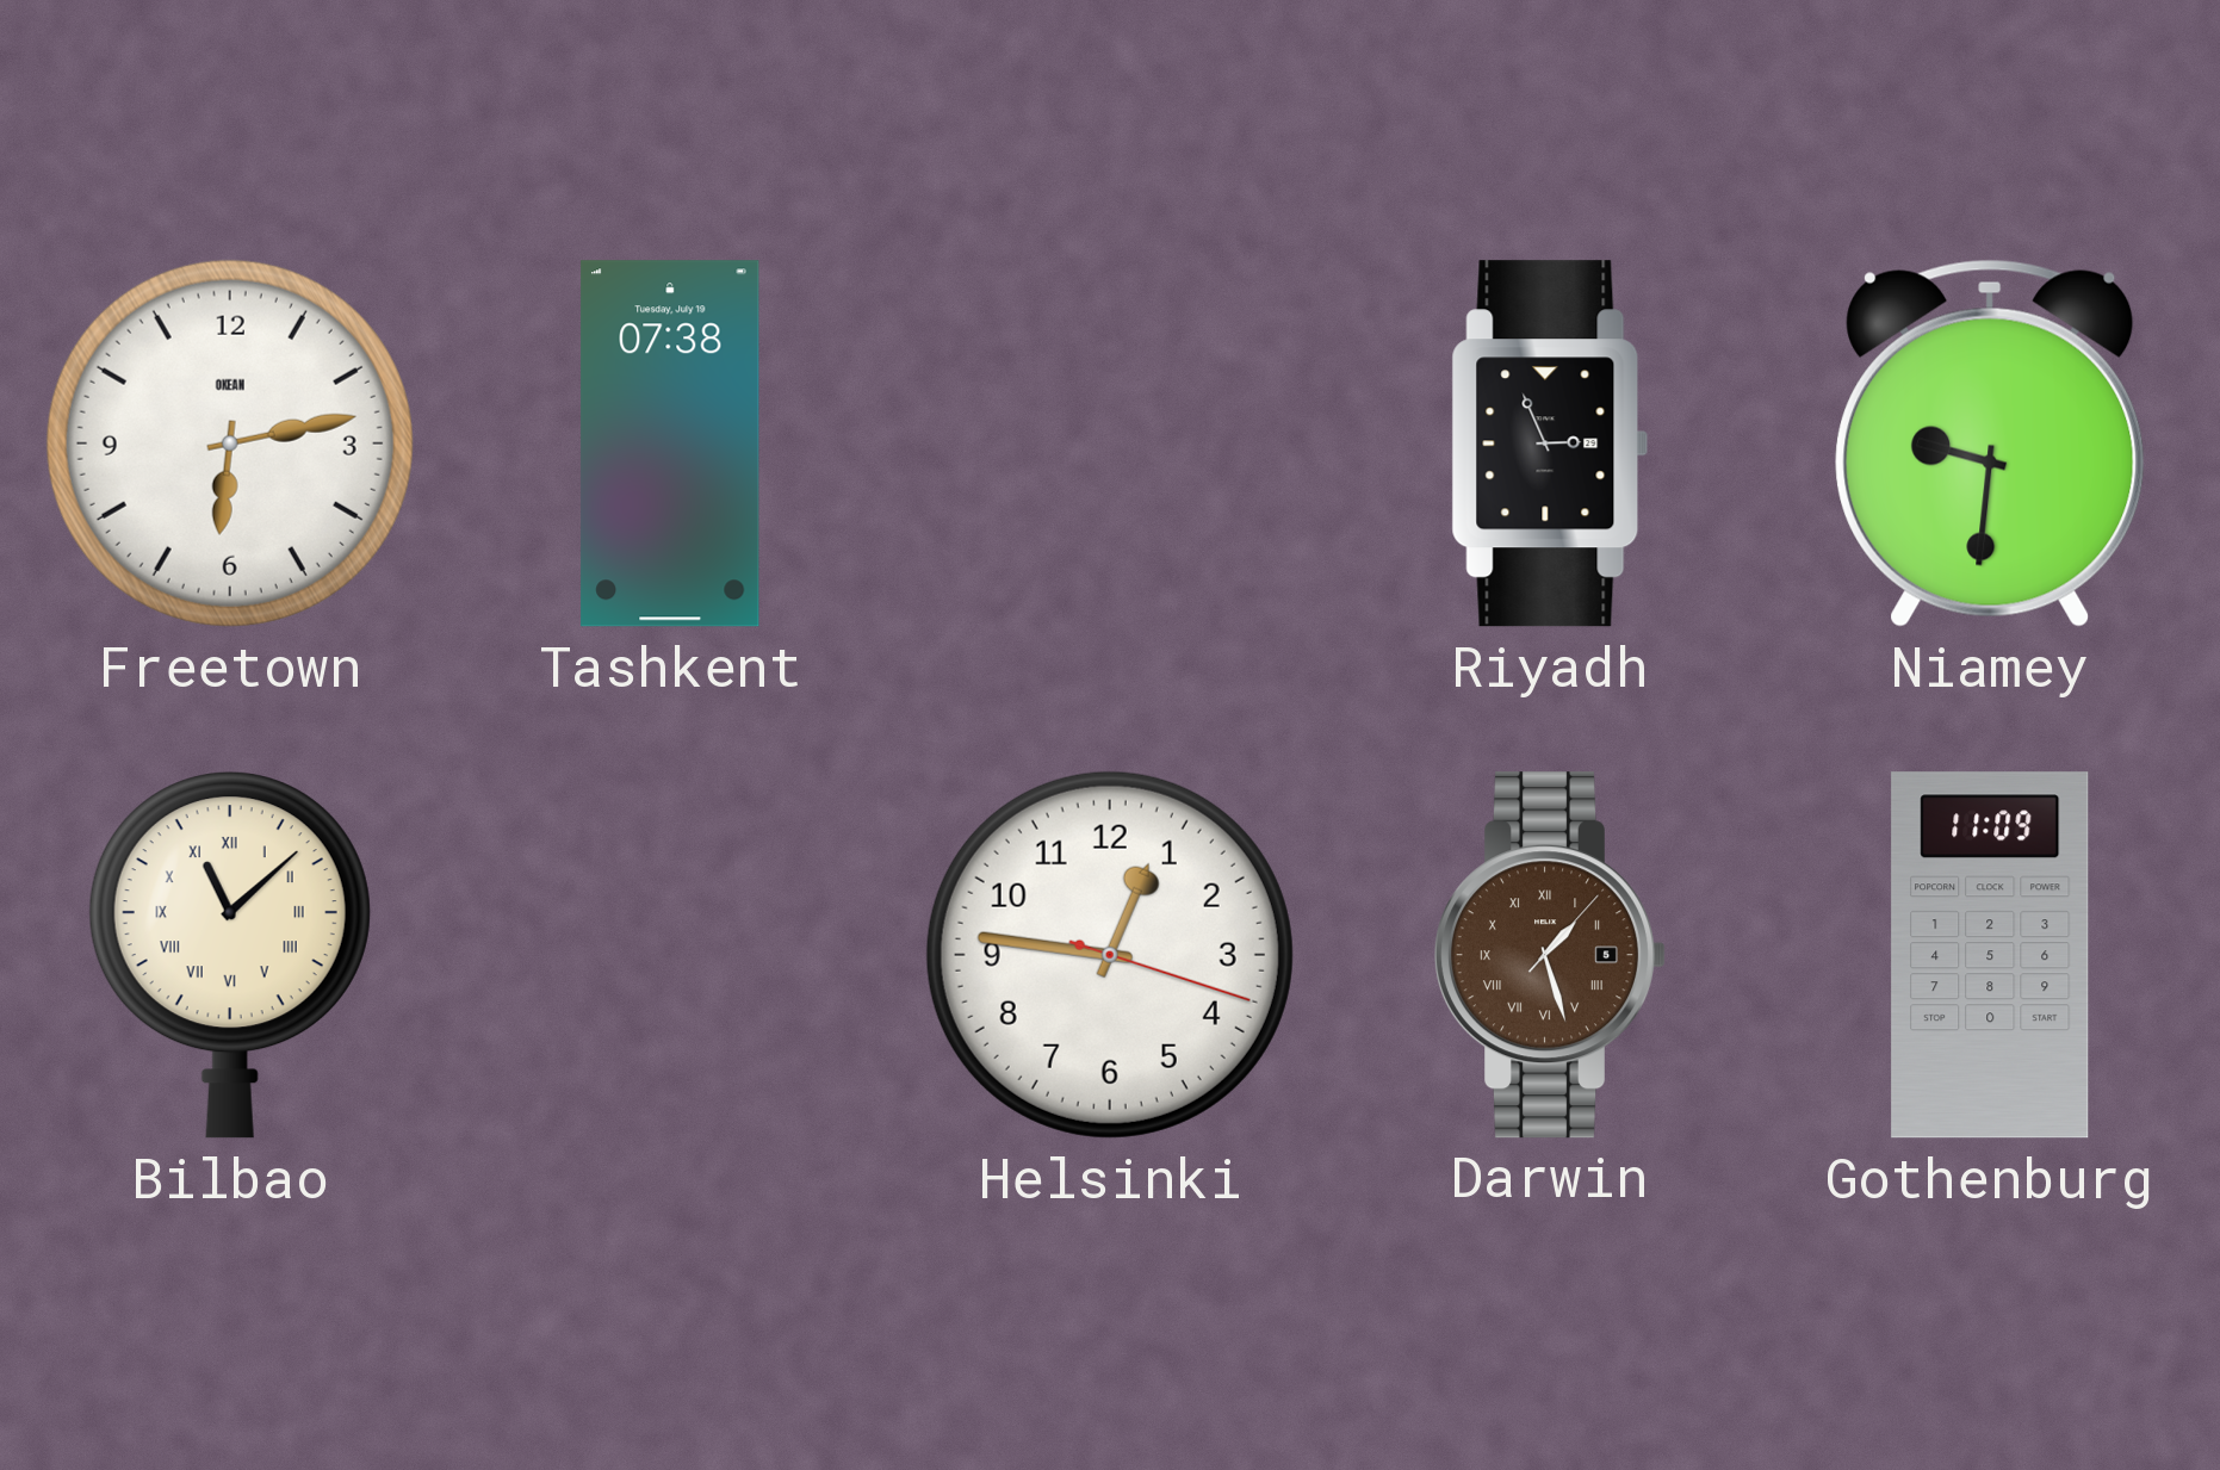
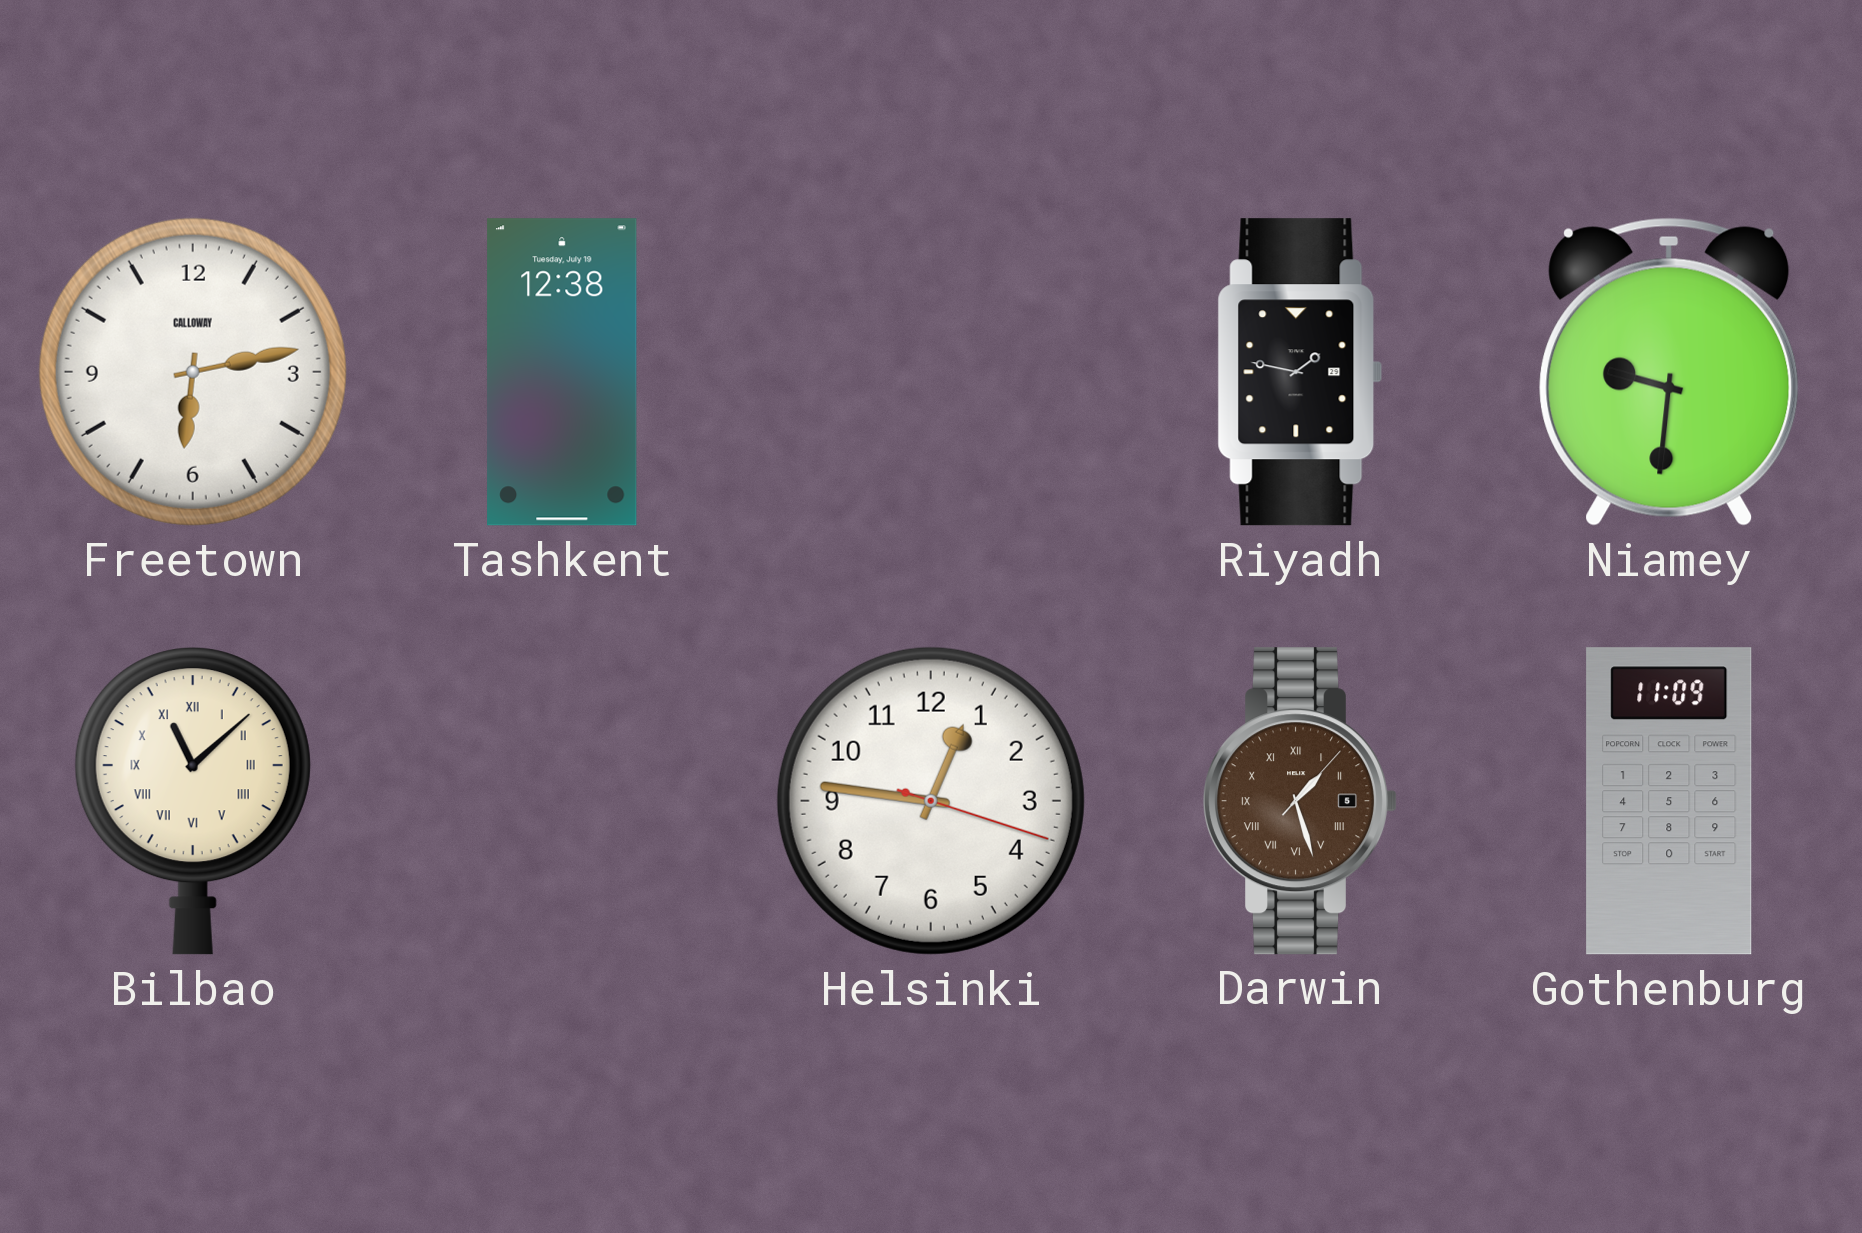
Freetown brand: OKEAN -> CALLOWAY
Tashkent: 07:38 -> 12:38
Riyadh: 2:56 -> 1:47
